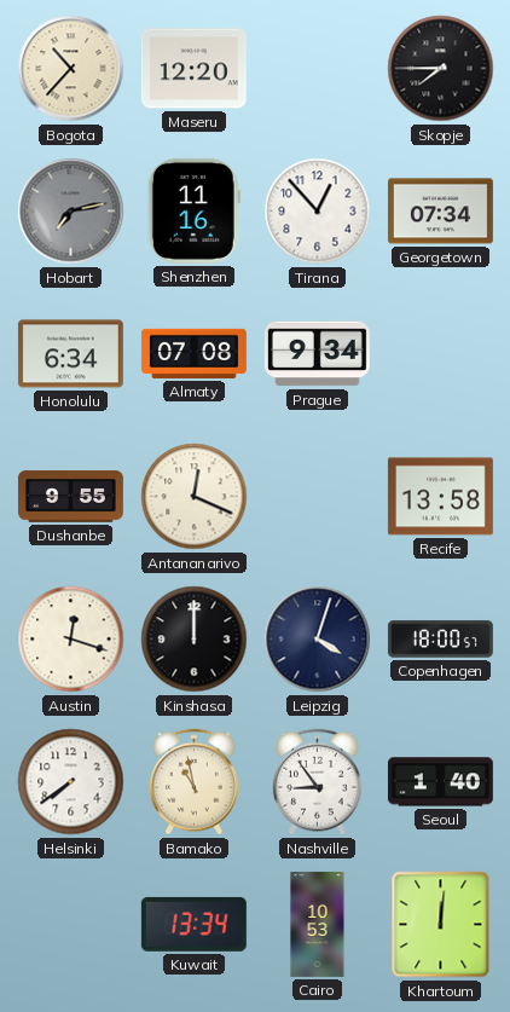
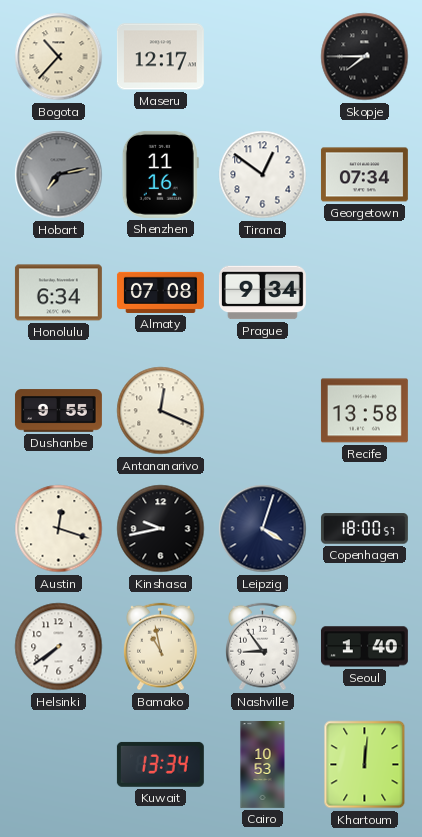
Maseru: 12:20 -> 12:17
Tirana: 12:53 -> 12:51
Kinshasa: 12:00 -> 9:43
